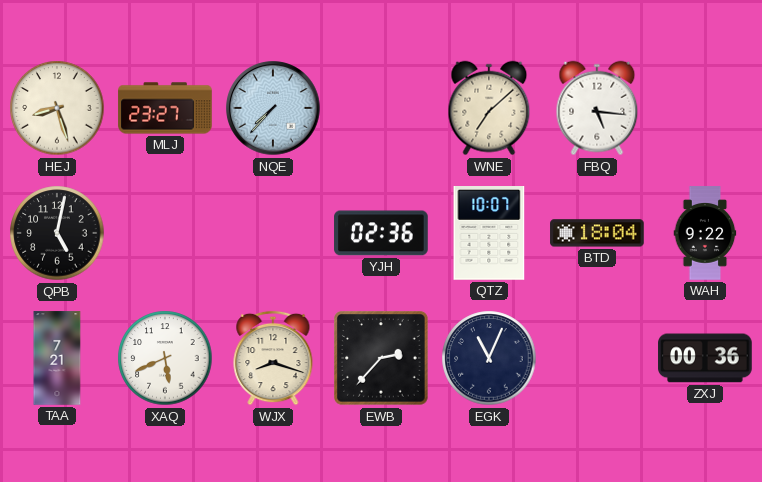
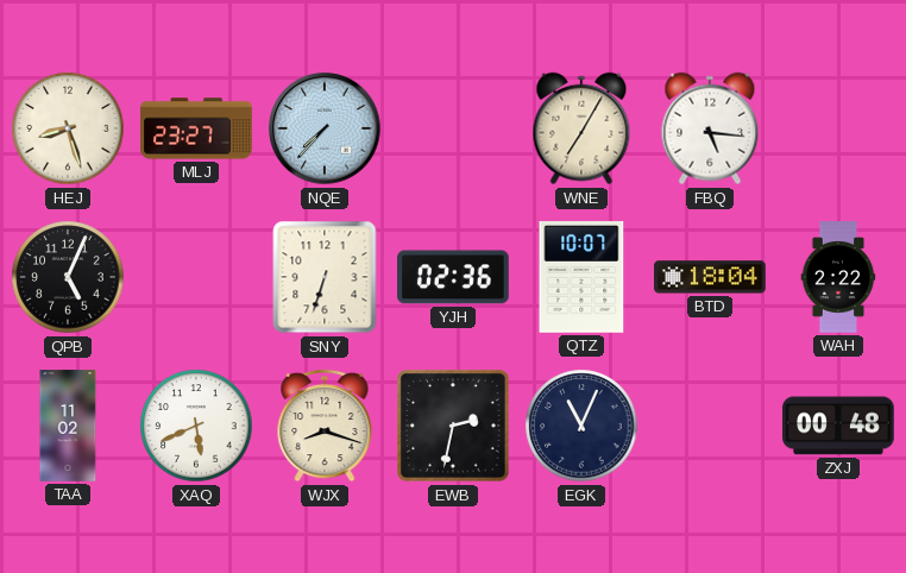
WNE: 7:08 -> 7:05
QPB: 5:02 -> 5:04
SNY: none -> 6:33
WAH: 9:22 -> 2:22
TAA: 7:21 -> 11:02
EWB: 2:37 -> 2:32
ZXJ: 00:36 -> 00:48
